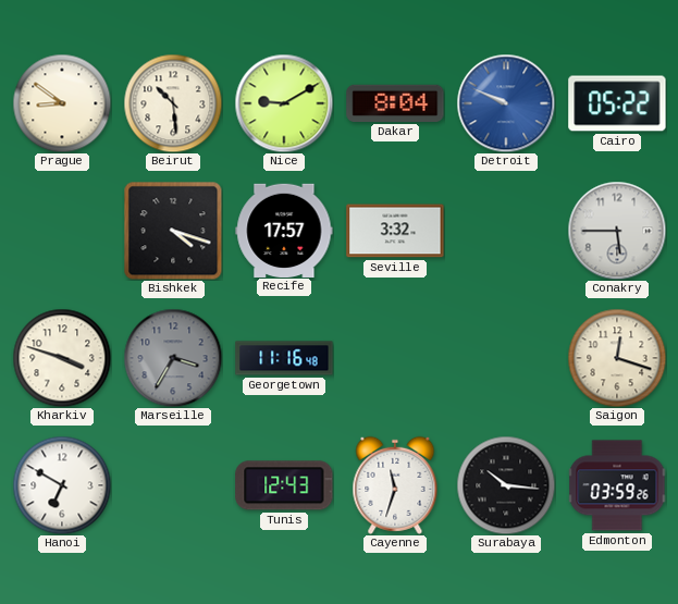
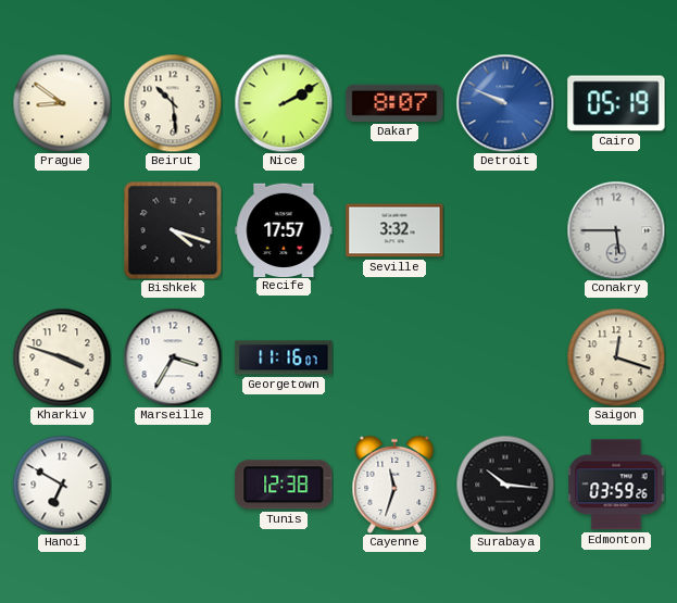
Nice: 9:10 -> 2:10
Dakar: 8:04 -> 8:07
Cairo: 05:22 -> 05:19
Marseille dial: grey -> white
Georgetown: 11:16:48 -> 11:16:07
Tunis: 12:43 -> 12:38
